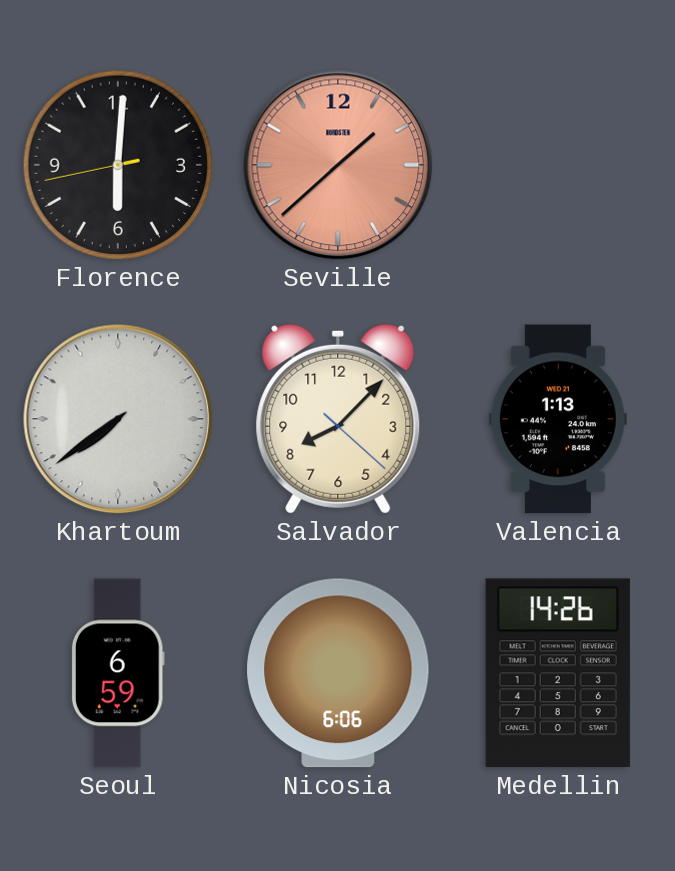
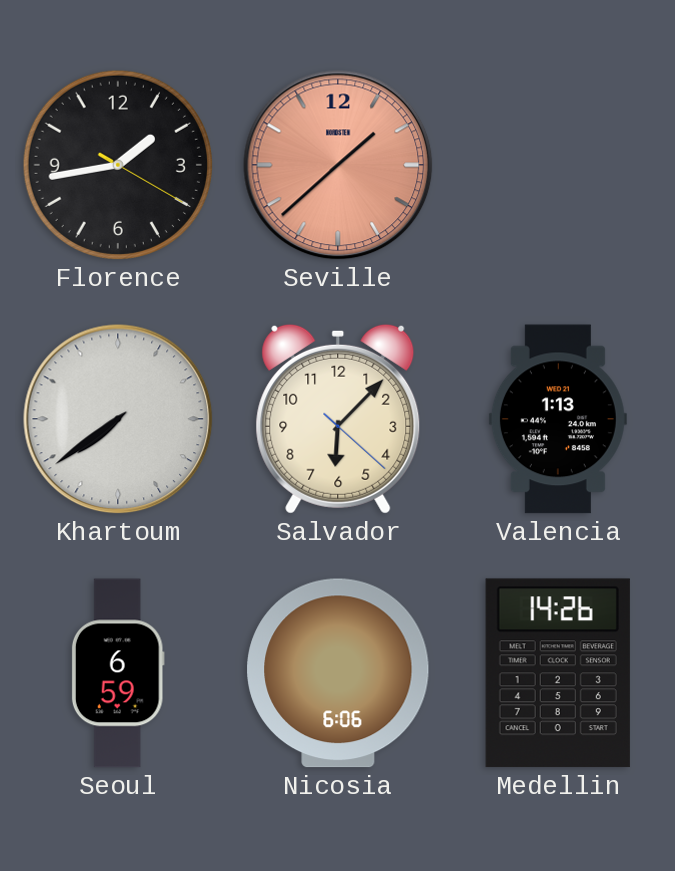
Florence: 6:00 -> 1:43
Salvador: 8:07 -> 6:07
